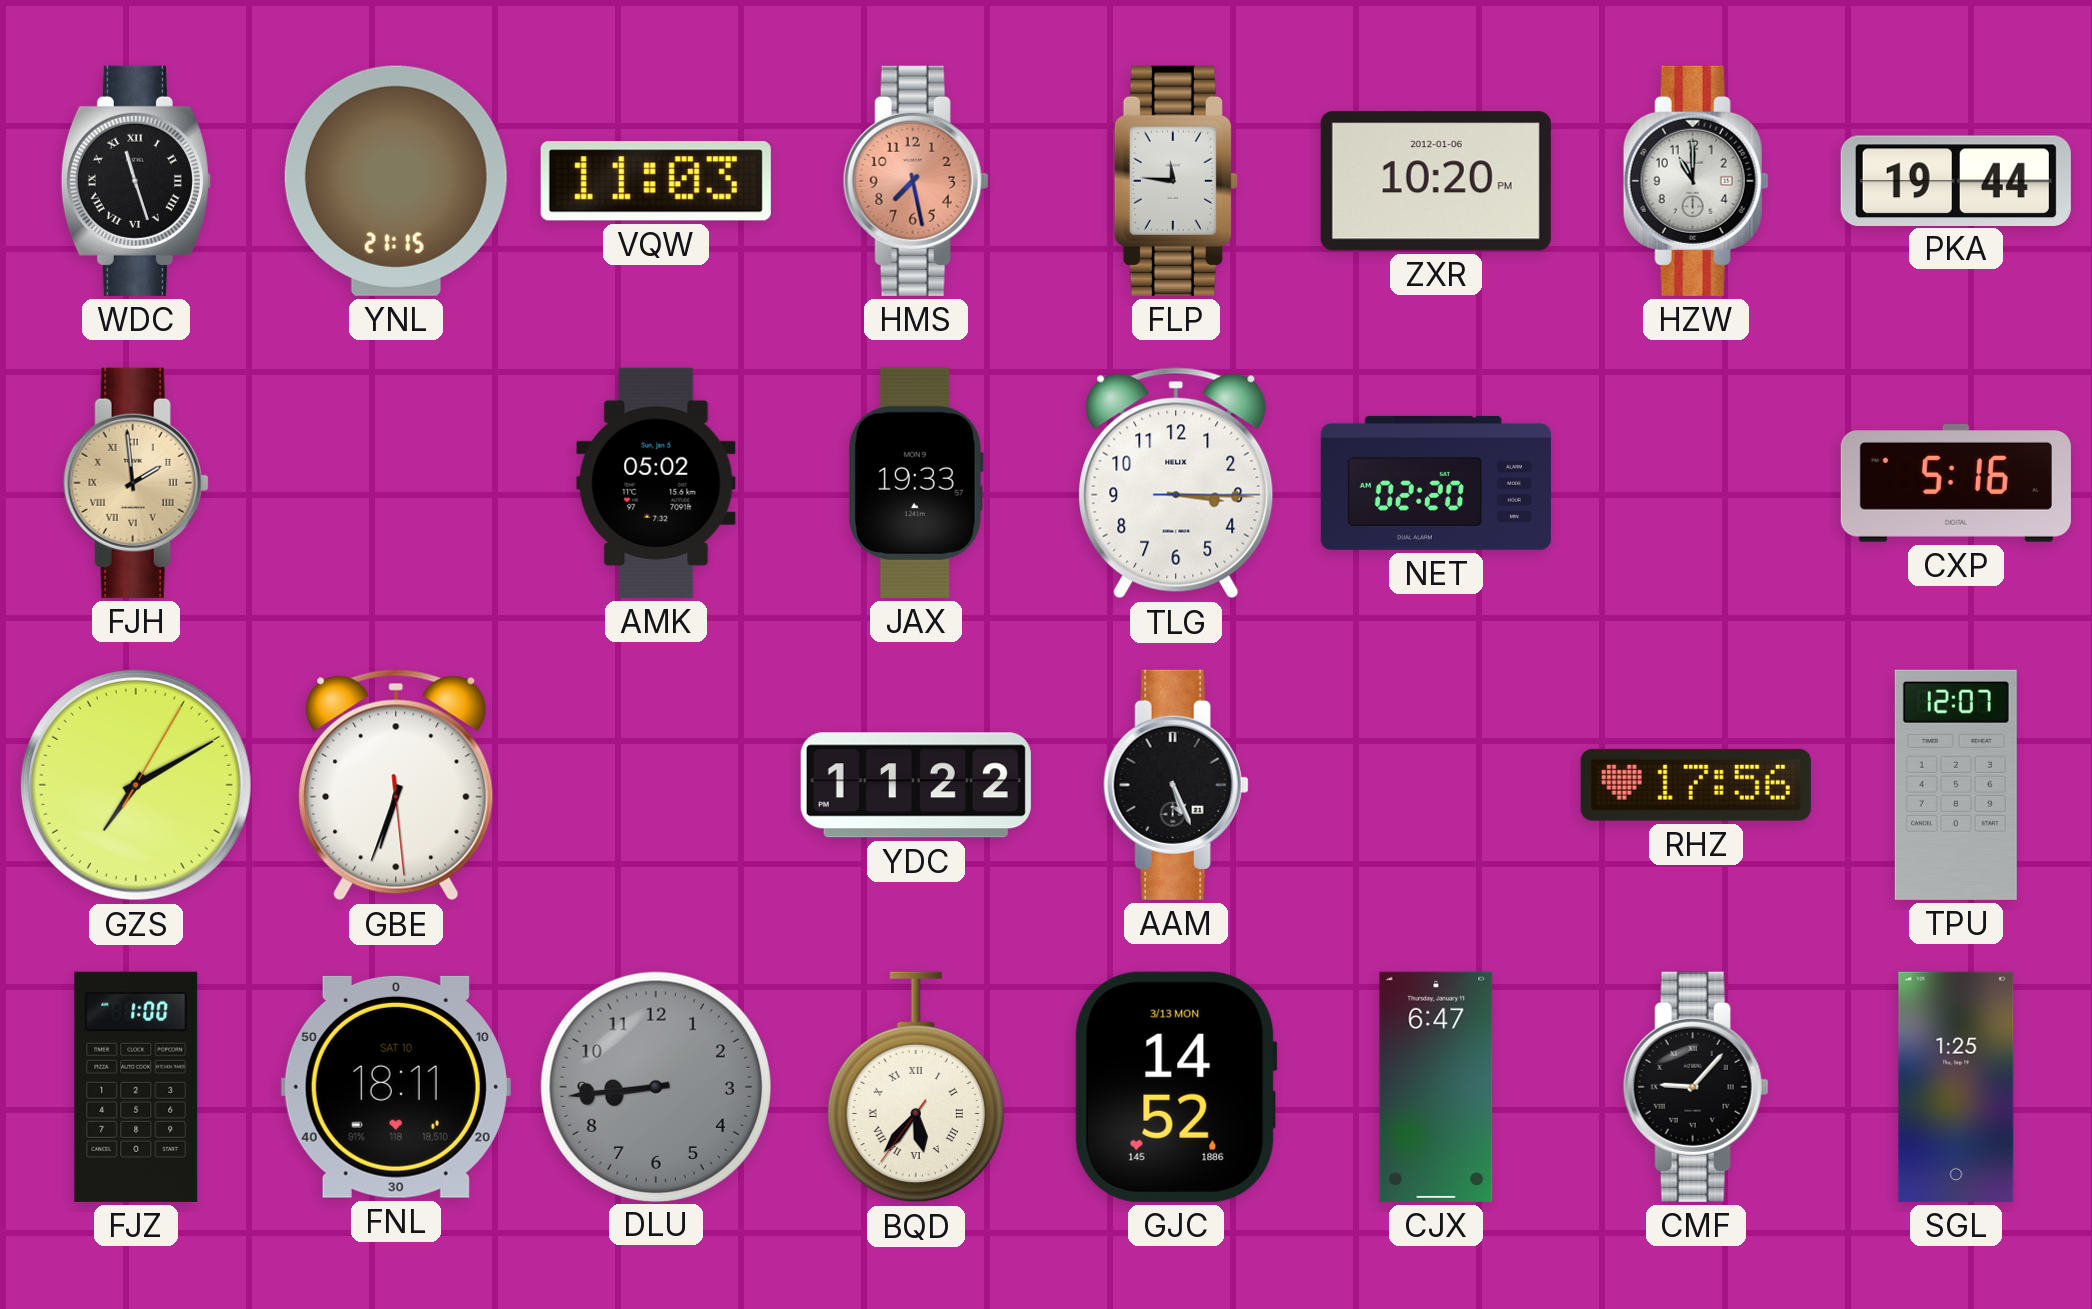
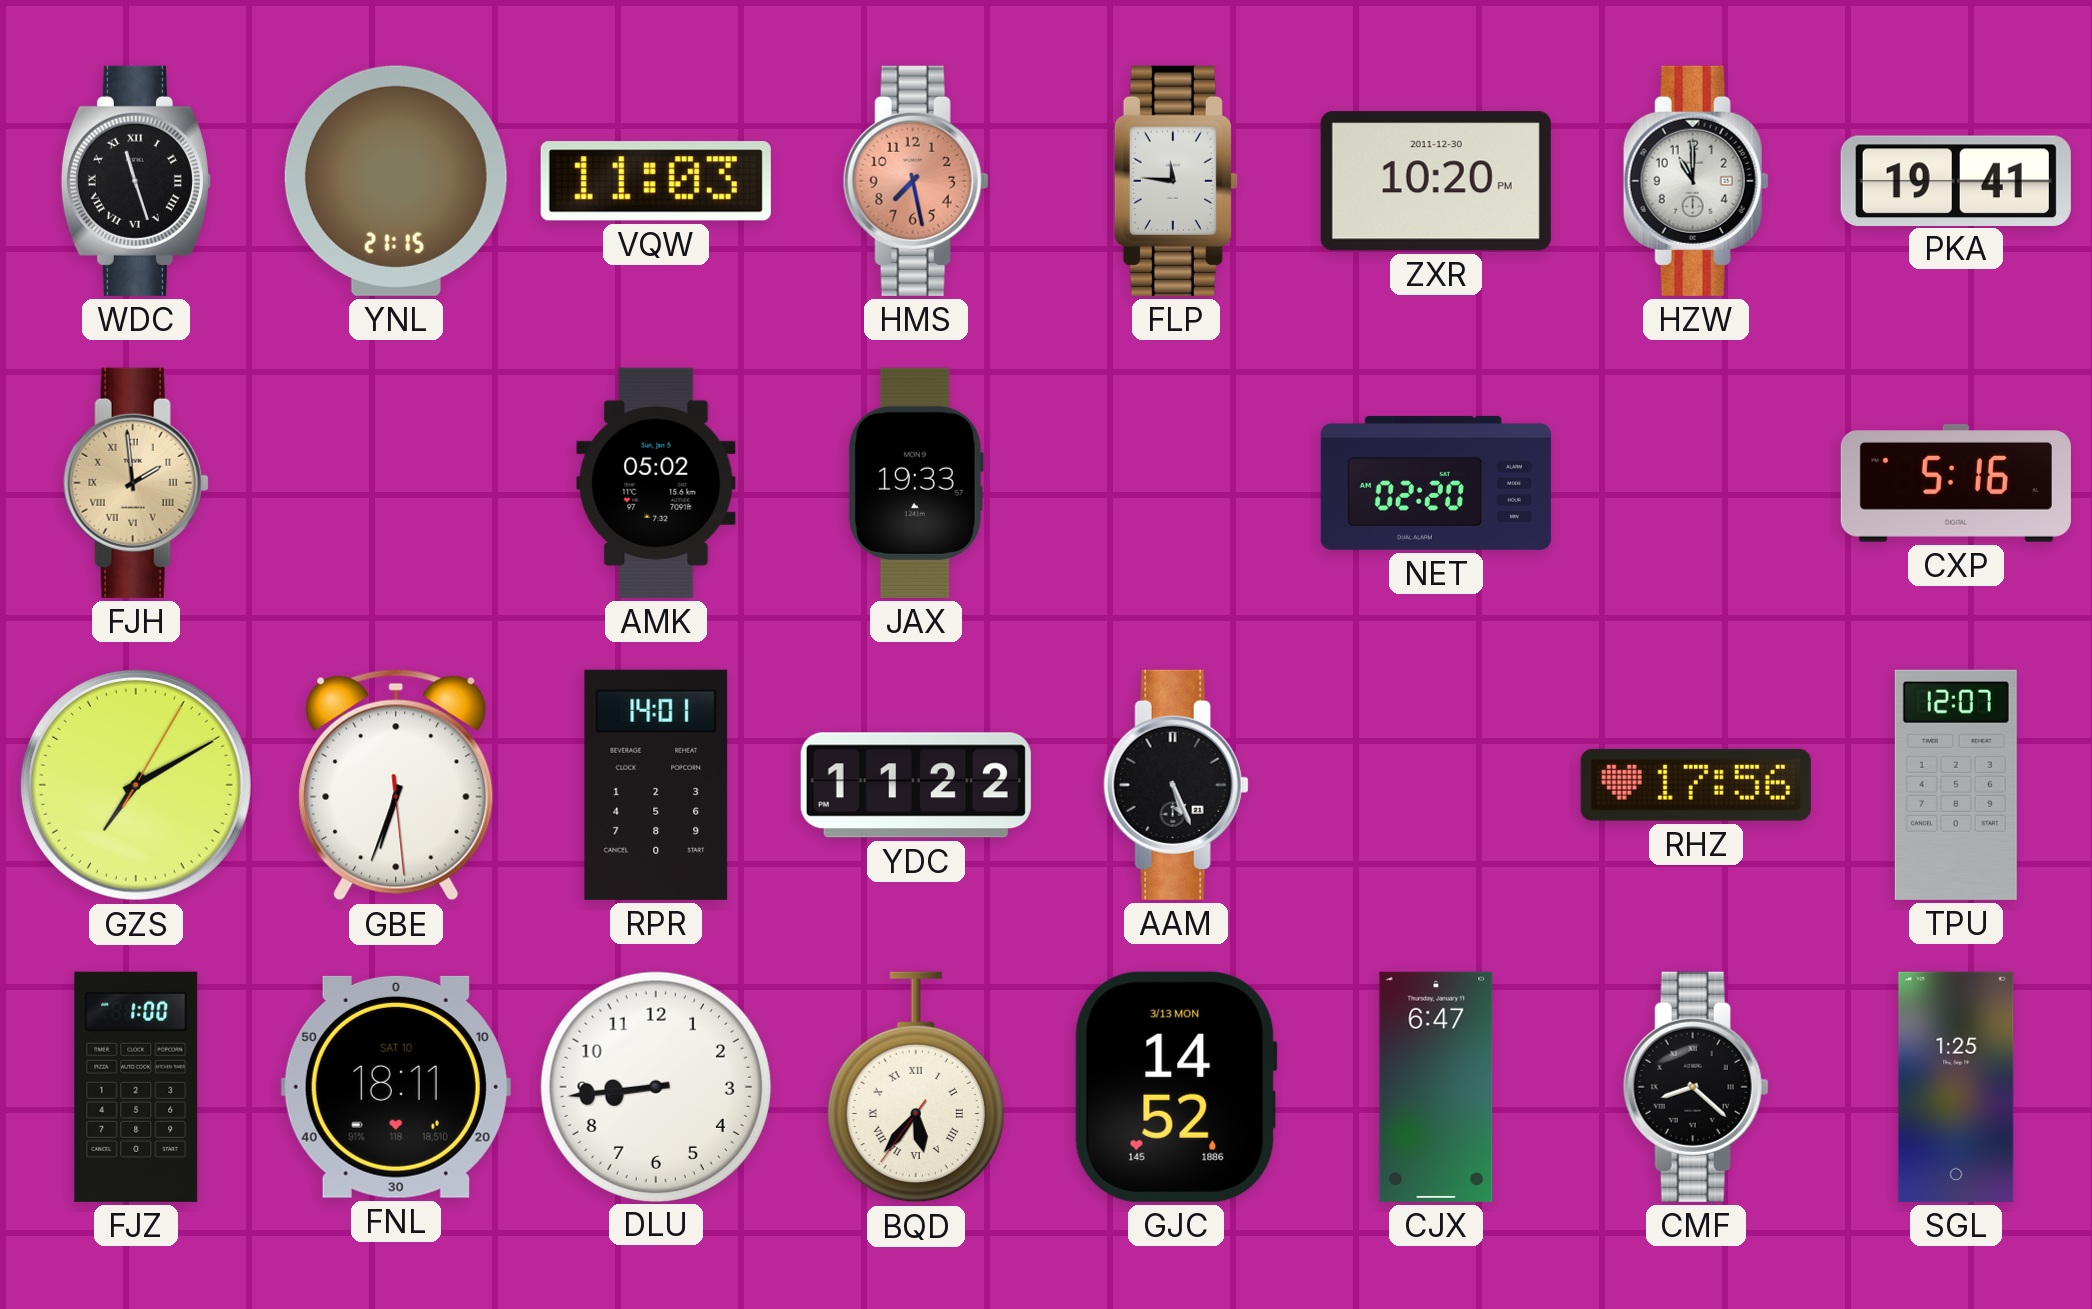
ZXR date: 2012-01-06 -> 2011-12-30
PKA: 19:44 -> 19:41
TLG: 3:15 -> none
RPR: none -> 14:01
DLU dial: grey -> white
CMF: 9:07 -> 8:22
